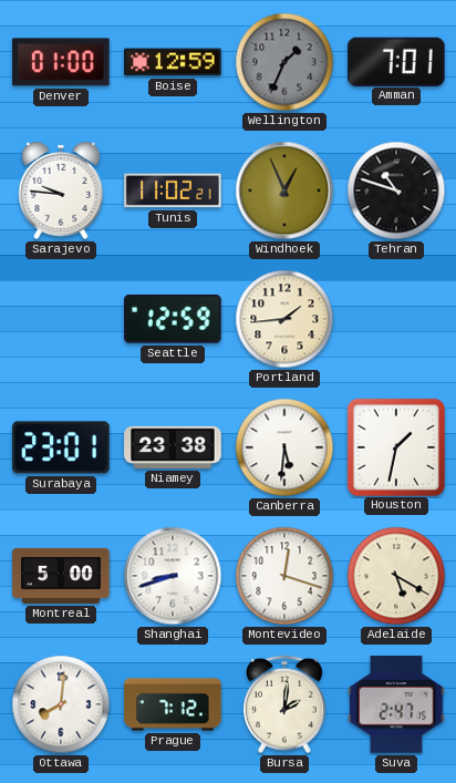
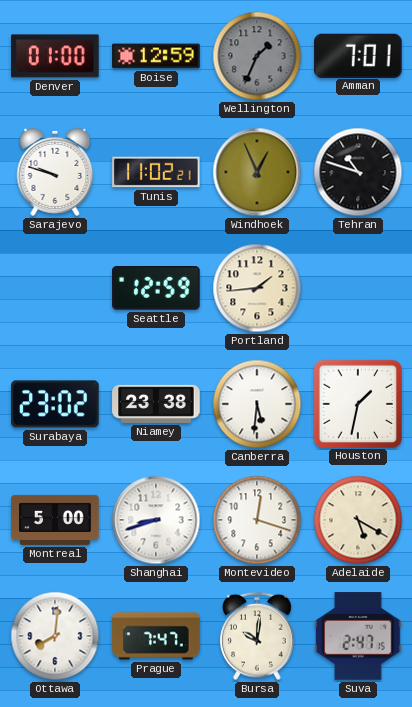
Sarajevo: 9:46 -> 9:48
Surabaya: 23:01 -> 23:02
Prague: 7:12 -> 7:47
Bursa: 2:01 -> 10:01
